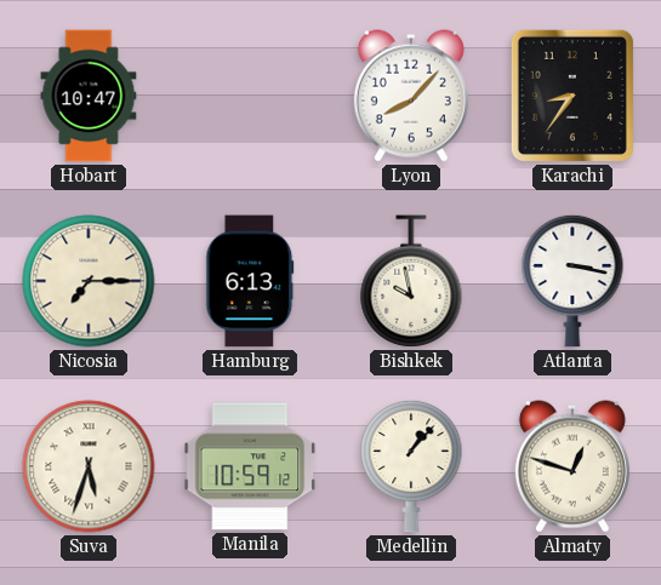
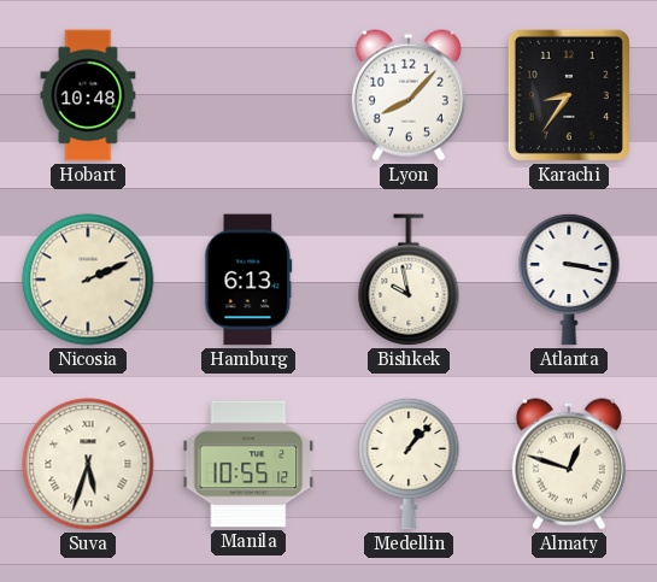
Hobart: 10:47 -> 10:48
Nicosia: 7:15 -> 2:11
Manila: 10:59 -> 10:55
